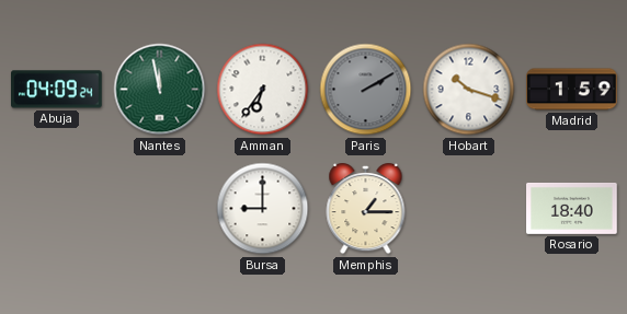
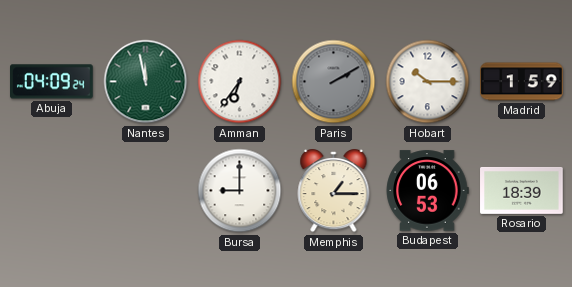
Hobart: 10:18 -> 10:15
Budapest: none -> 06:53
Rosario: 18:40 -> 18:39
